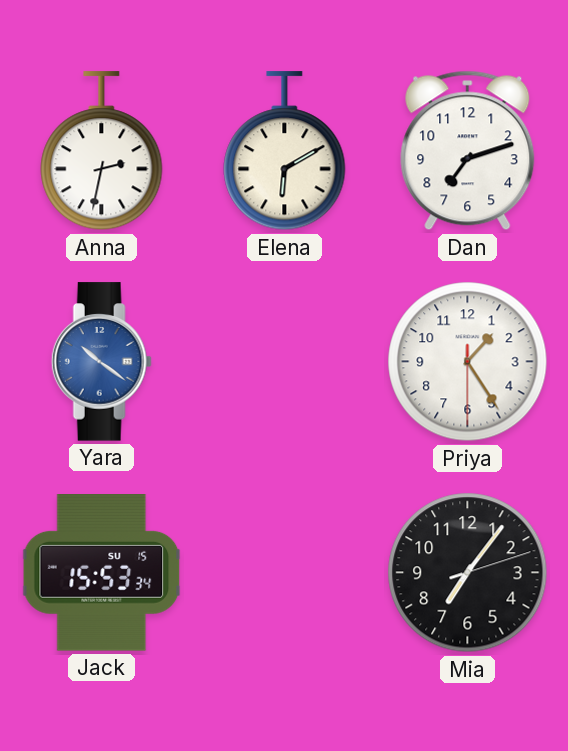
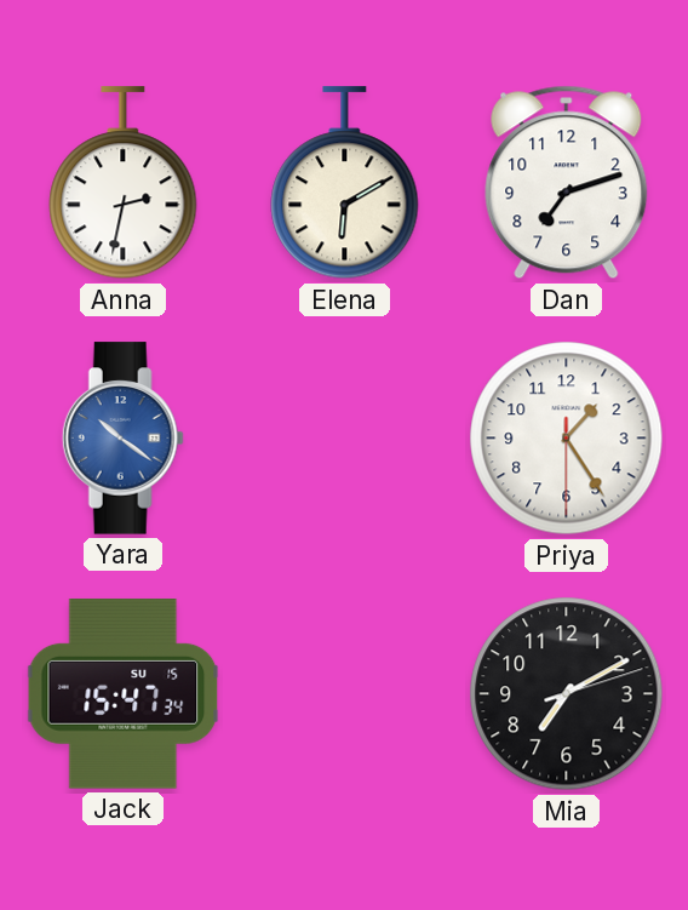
Jack: 15:53 -> 15:47
Mia: 7:06 -> 7:10
